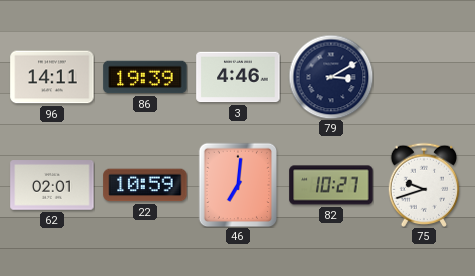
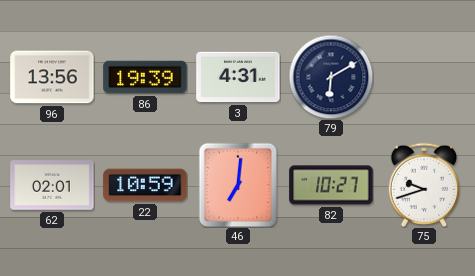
96: 14:11 -> 13:56
3: 4:46 -> 4:31
79: 3:10 -> 6:10
